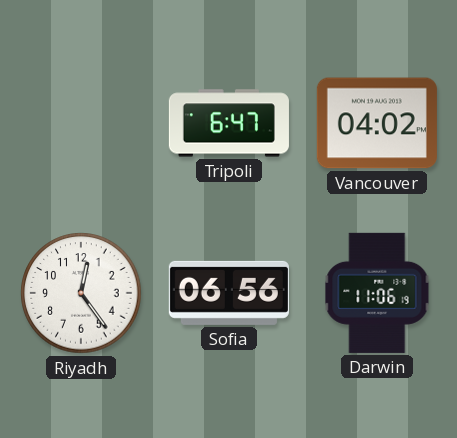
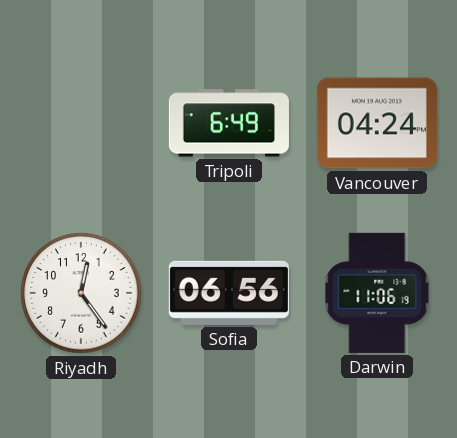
Tripoli: 6:47 -> 6:49
Vancouver: 04:02 -> 04:24
